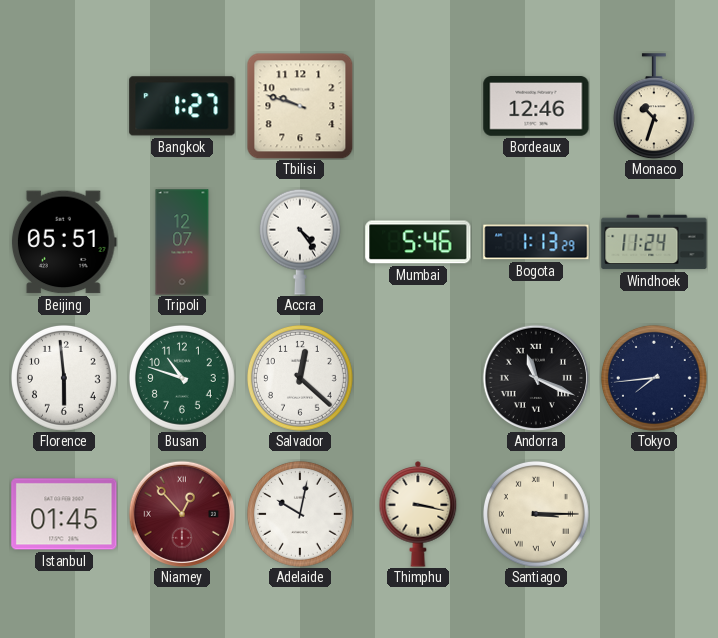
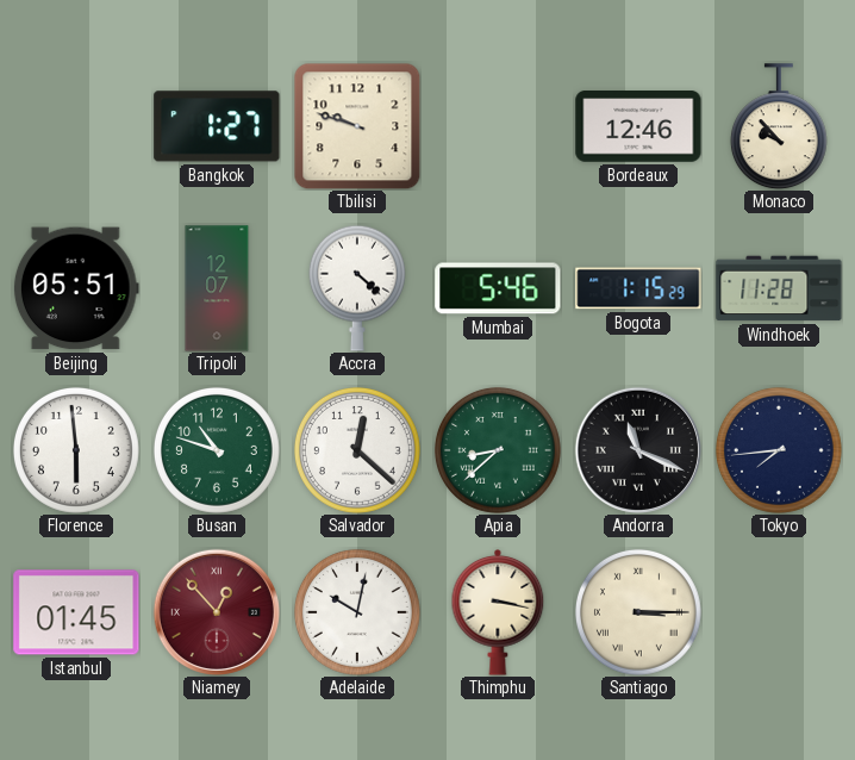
Monaco: 10:33 -> 9:53
Accra: 4:24 -> 4:22
Bogota: 1:13 -> 1:15
Windhoek: 11:24 -> 11:28
Apia: none -> 8:38
